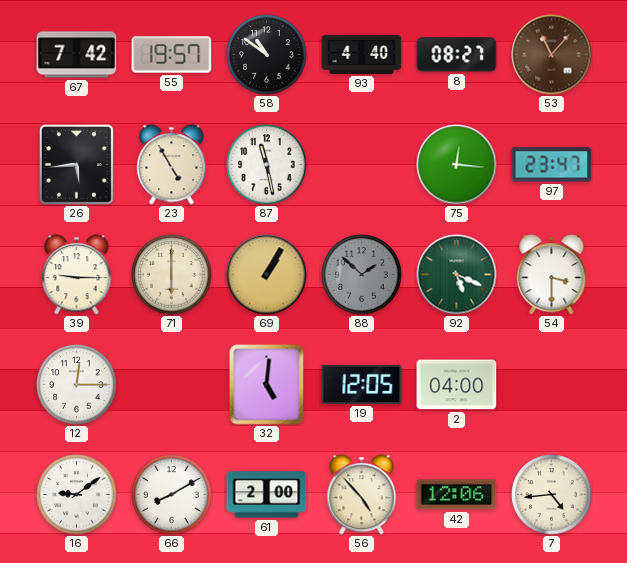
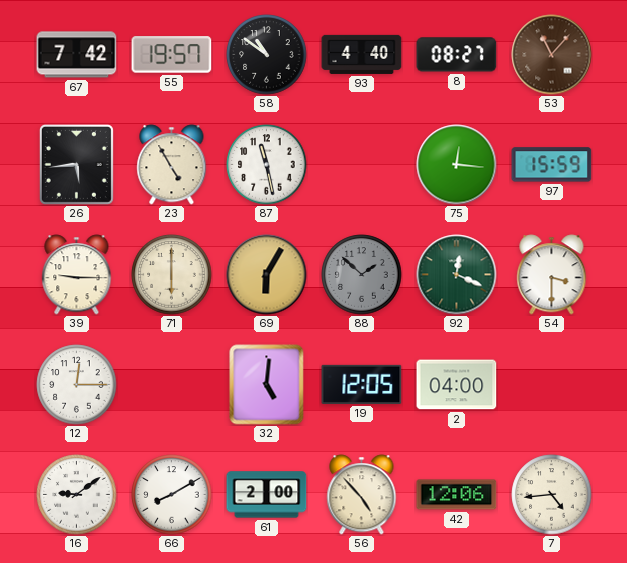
97: 23:47 -> 15:59
69: 1:05 -> 6:05
92: 5:19 -> 12:19
